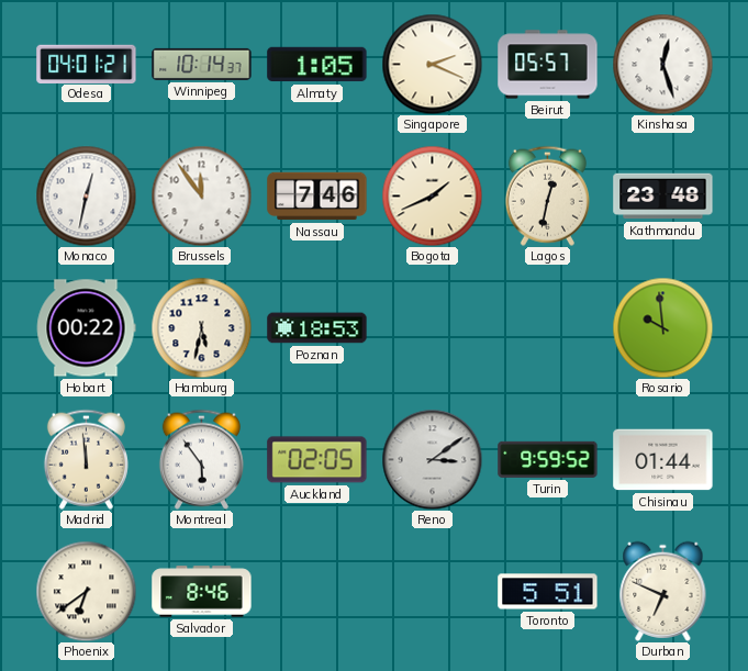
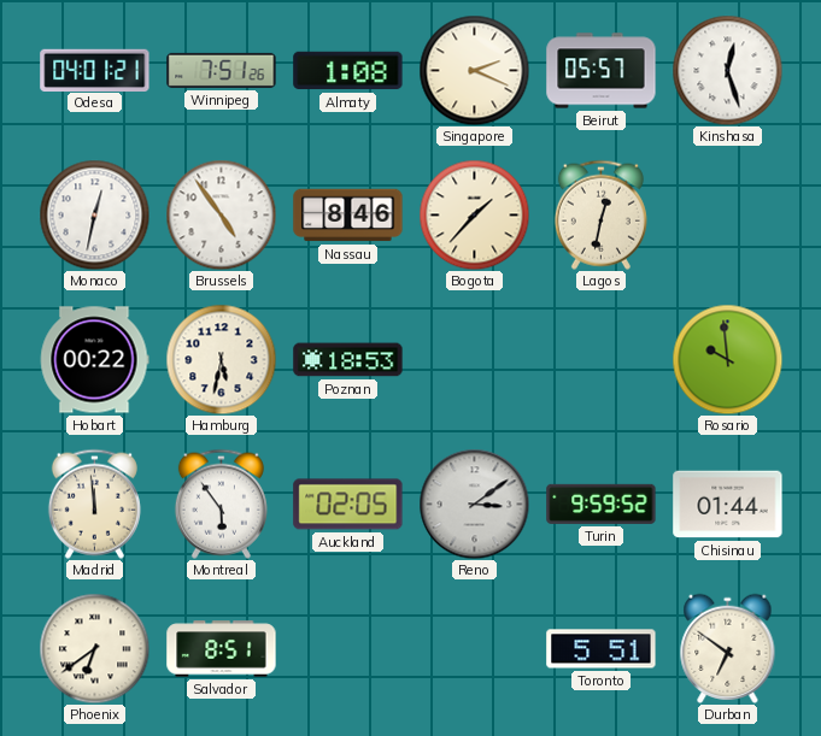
Winnipeg: 10:14 -> 7:51
Almaty: 1:05 -> 1:08
Brussels: 11:54 -> 4:54
Nassau: 7:46 -> 8:46
Bogota: 1:41 -> 1:37
Kathmandu: 23:48 -> none
Salvador: 8:46 -> 8:51
Durban: 6:49 -> 6:51
